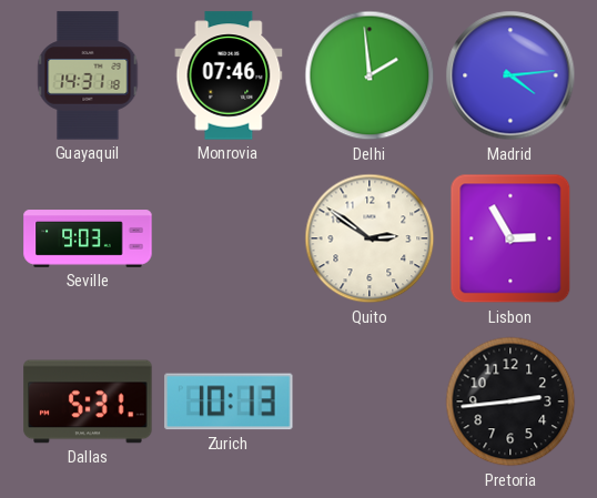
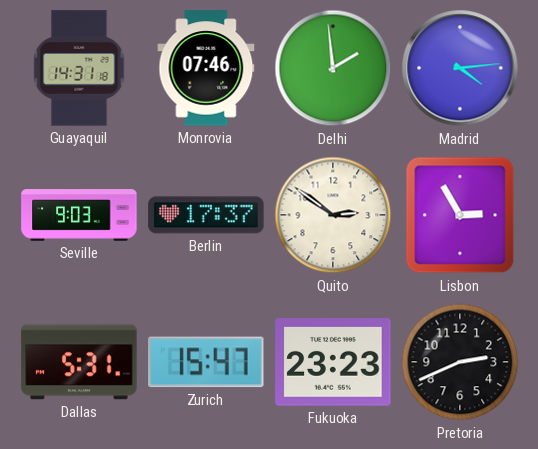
Berlin: none -> 17:37
Zurich: 10:13 -> 15:47
Fukuoka: none -> 23:23
Pretoria: 2:44 -> 2:41
